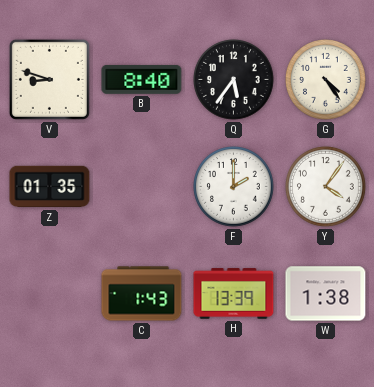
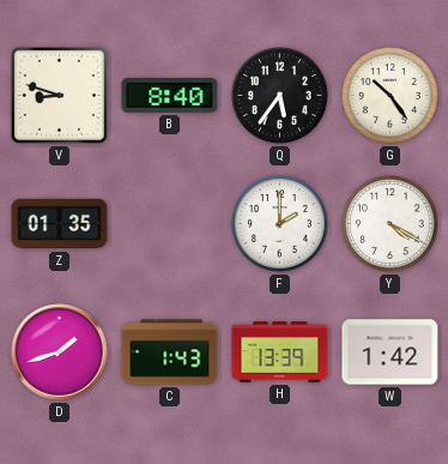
G: 4:24 -> 10:24
Y: 4:06 -> 4:20
D: none -> 1:42
W: 1:38 -> 1:42
